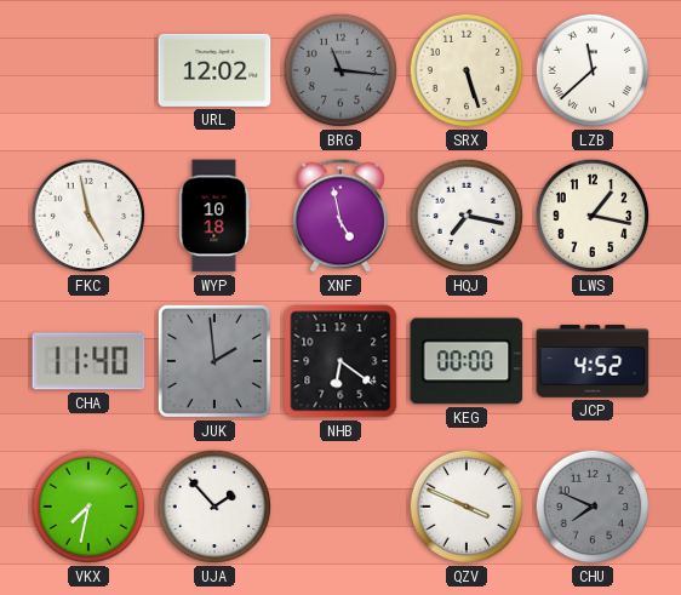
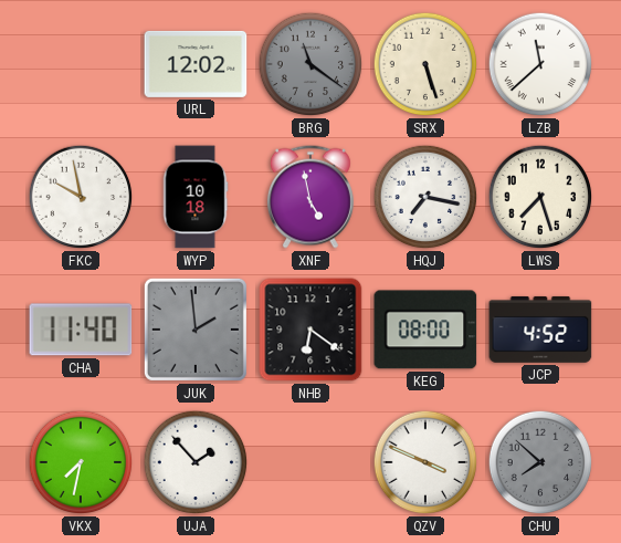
BRG: 11:16 -> 11:21
FKC: 4:58 -> 9:58
LWS: 1:17 -> 7:27
KEG: 00:00 -> 08:00
CHU: 7:49 -> 7:52
